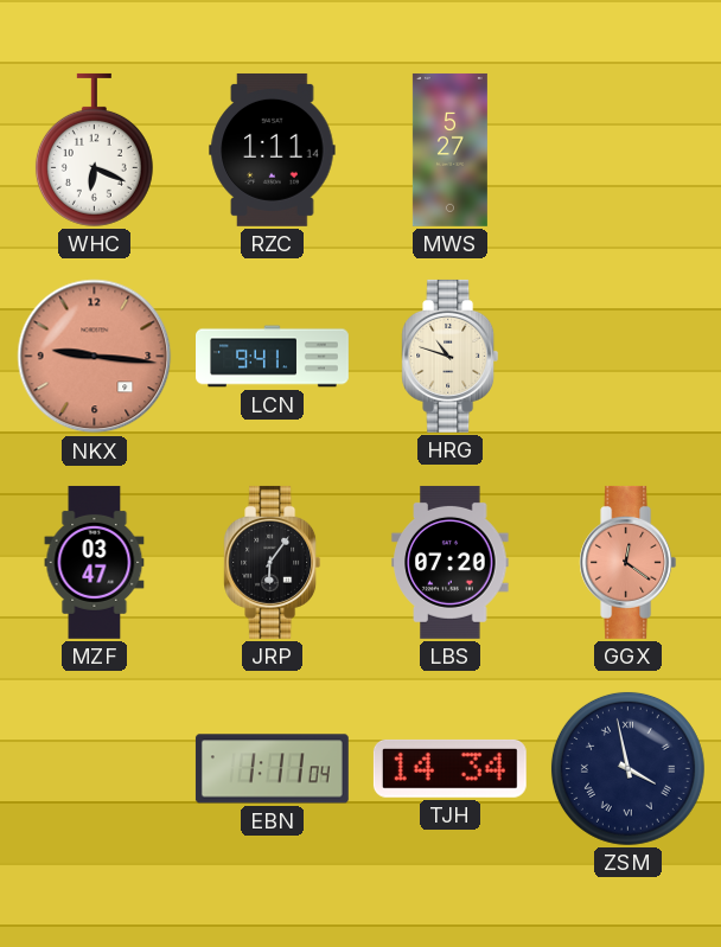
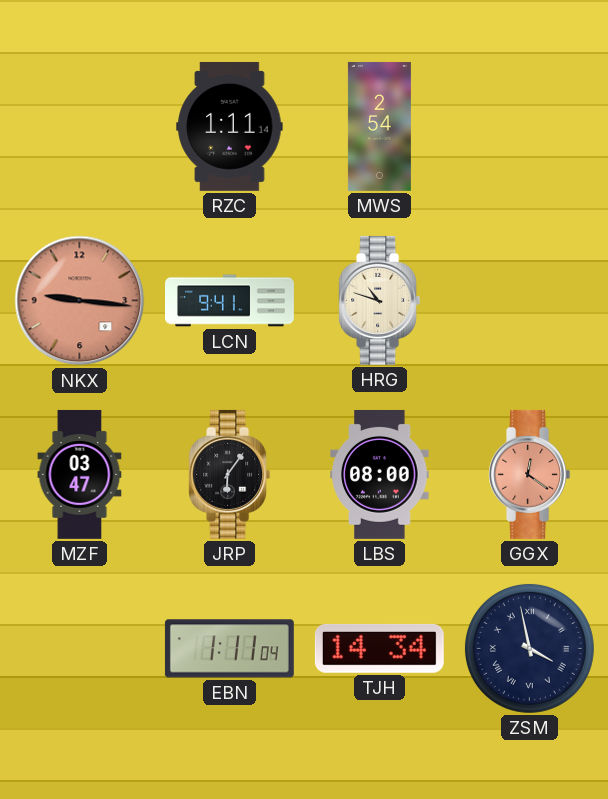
WHC: 6:19 -> none
MWS: 5:27 -> 2:54
LBS: 07:20 -> 08:00
